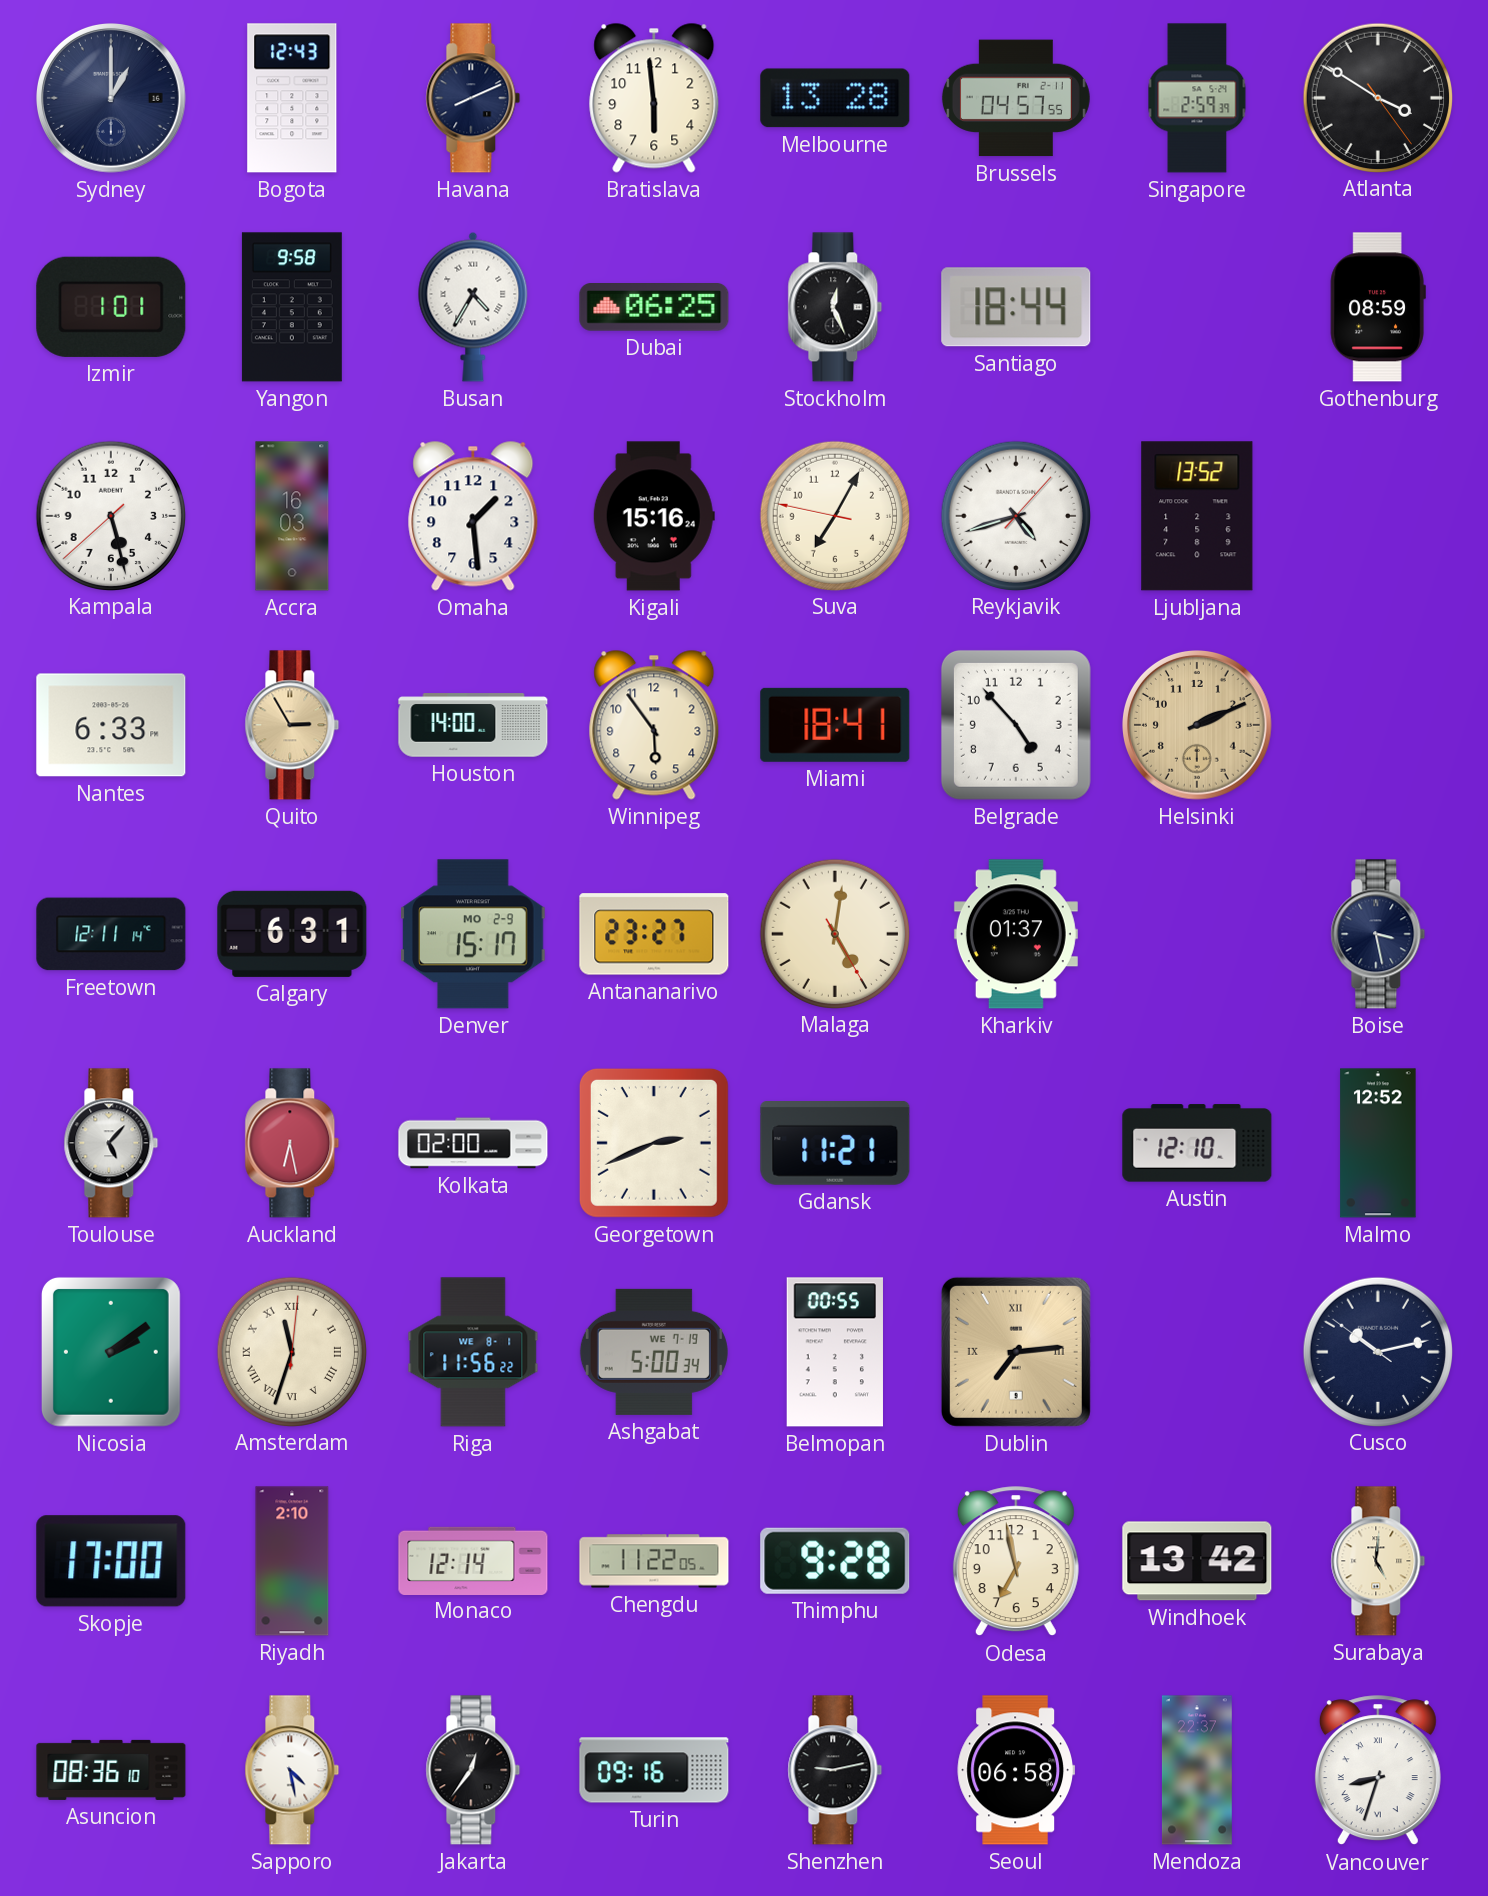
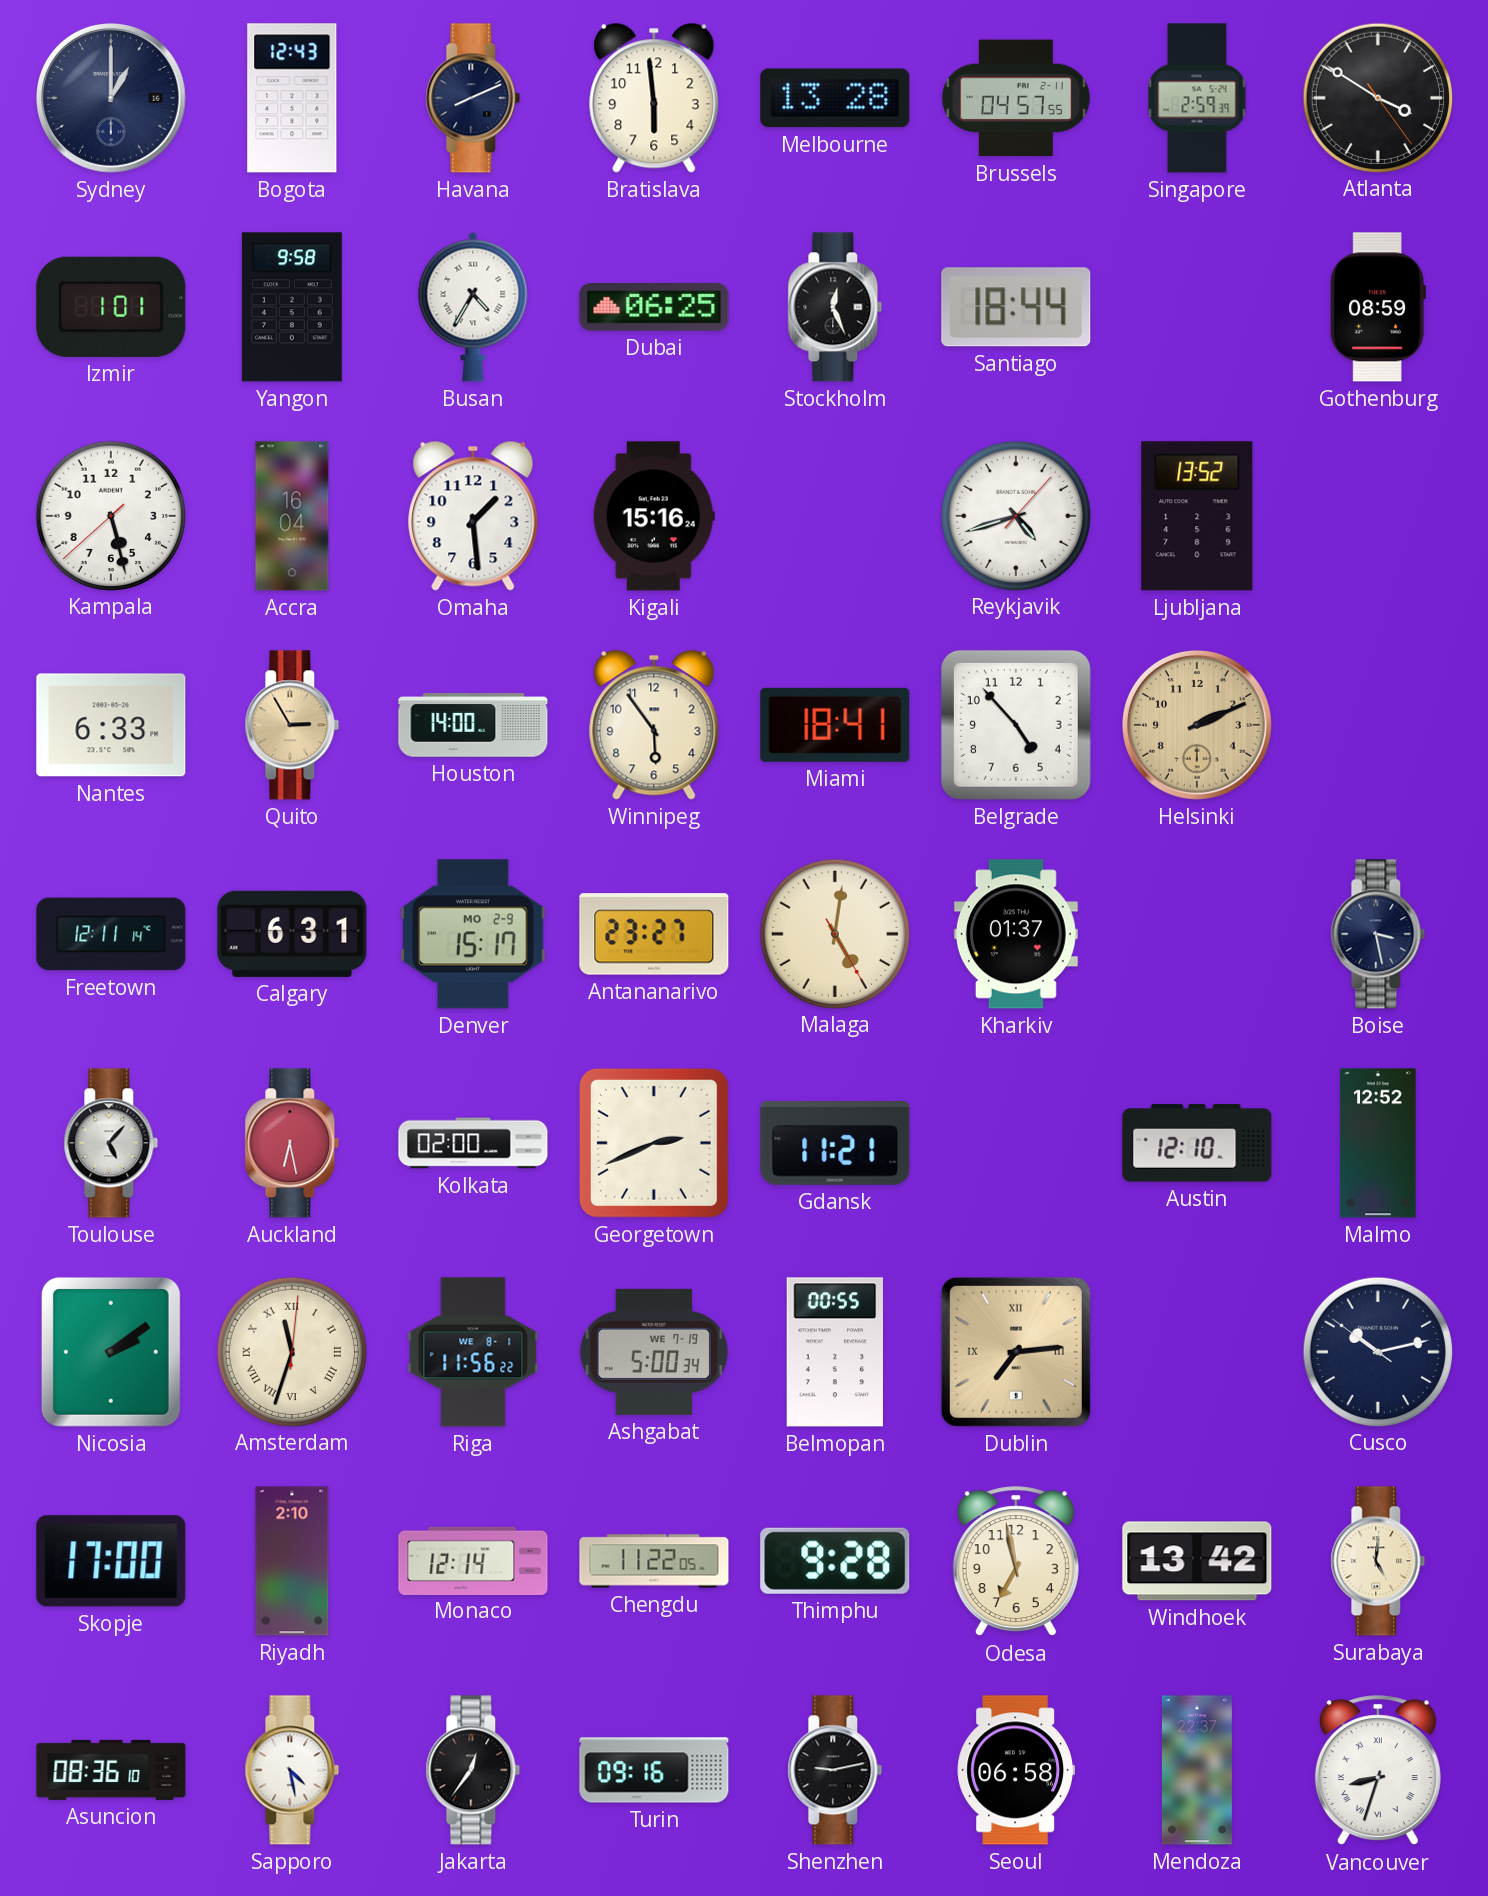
Accra: 16:03 -> 16:04
Suva: 7:04 -> none
